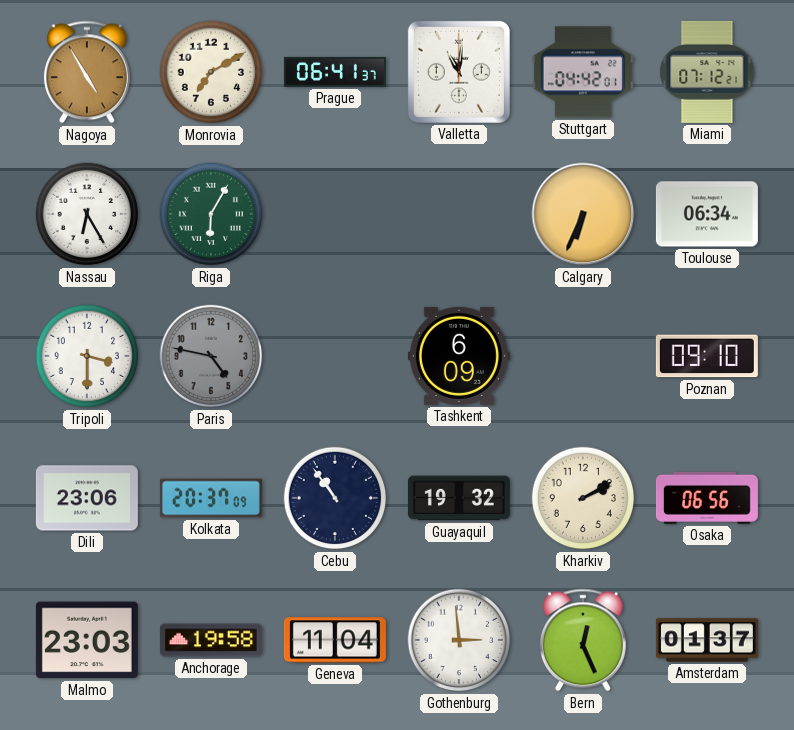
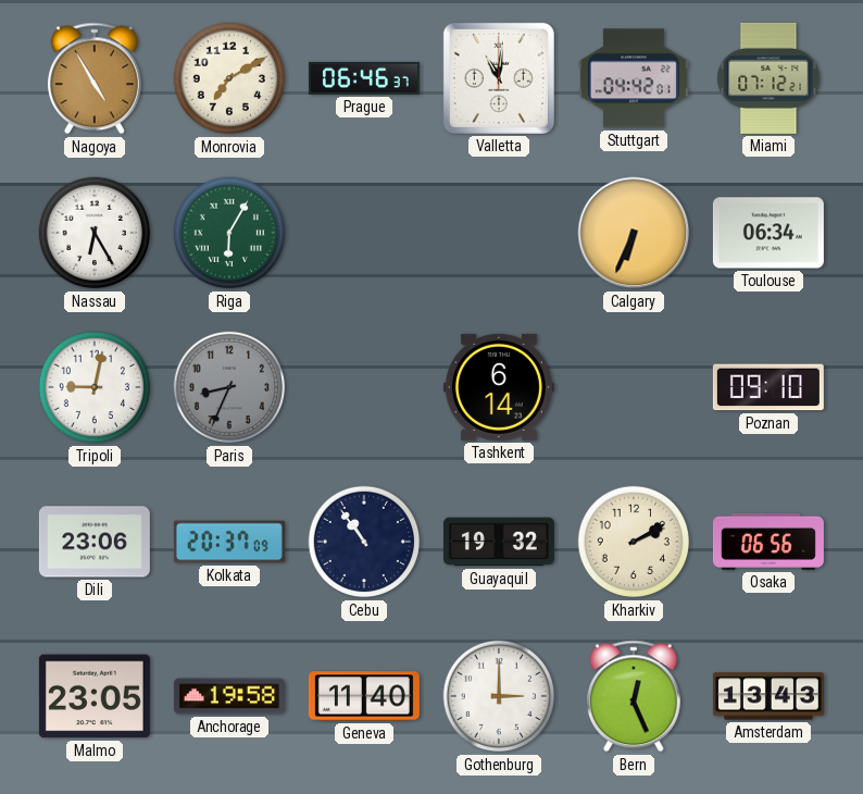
Prague: 06:41 -> 06:46
Tripoli: 3:30 -> 9:02
Paris: 4:47 -> 8:34
Tashkent: 6:09 -> 6:14
Malmo: 23:03 -> 23:05
Geneva: 11:04 -> 11:40
Gothenburg: 2:59 -> 3:00
Amsterdam: 01:37 -> 13:43
